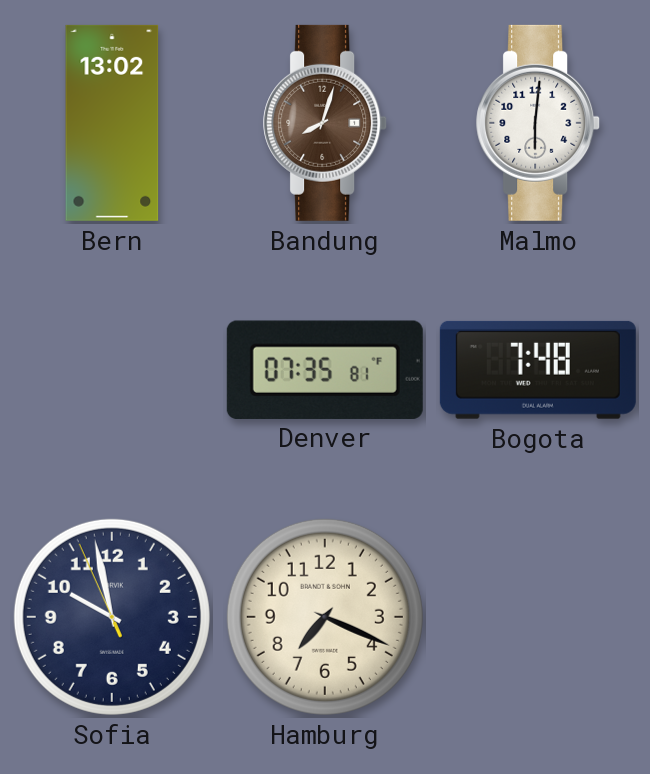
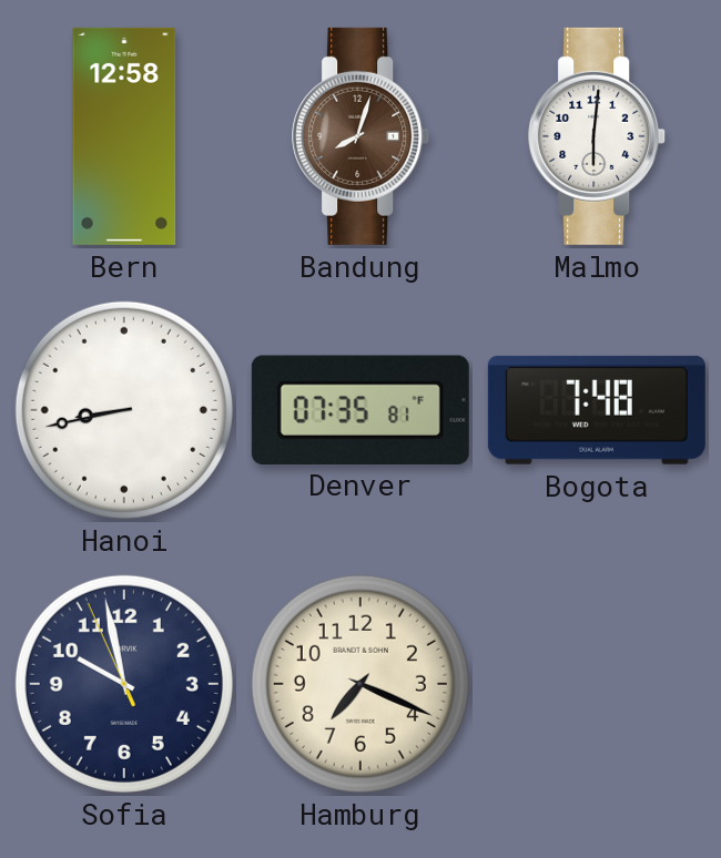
Bern: 13:02 -> 12:58
Hanoi: none -> 8:43
